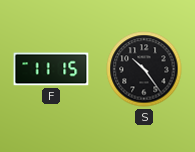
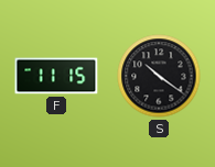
S: 10:24 -> 10:21
